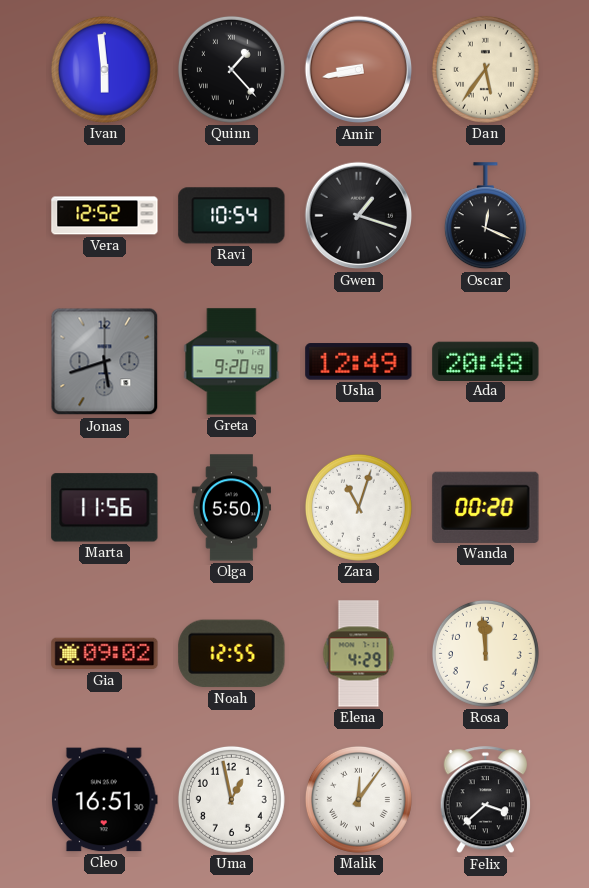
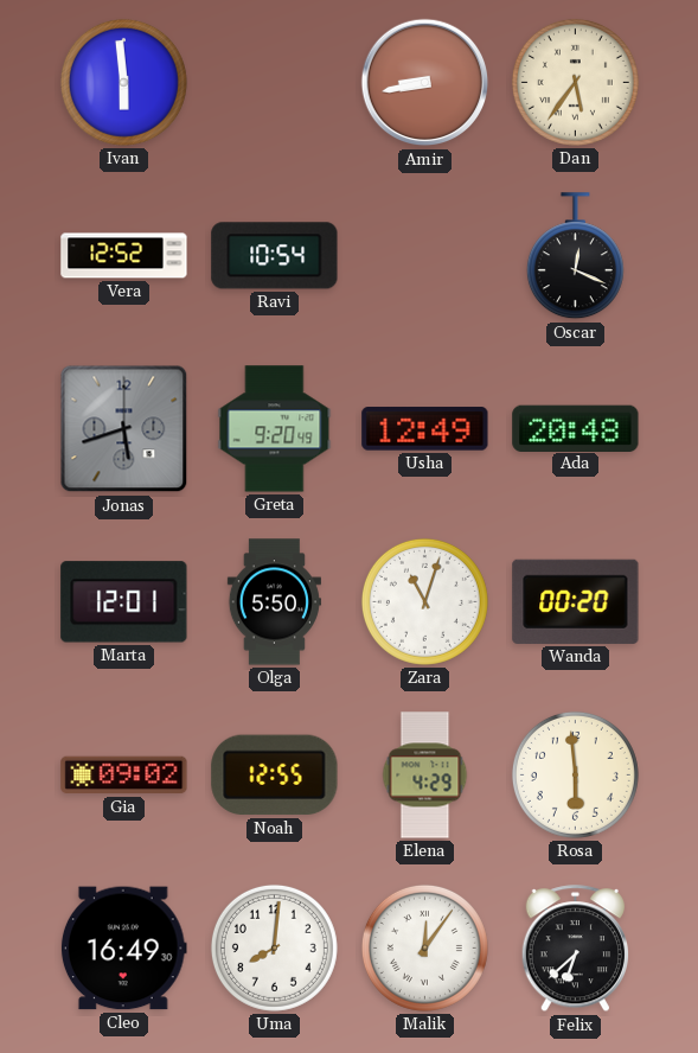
Quinn: 1:23 -> none
Gwen: 1:18 -> none
Marta: 11:56 -> 12:01
Rosa: 11:59 -> 5:59
Cleo: 16:51 -> 16:49
Uma: 12:58 -> 8:01
Felix: 3:38 -> 6:38
